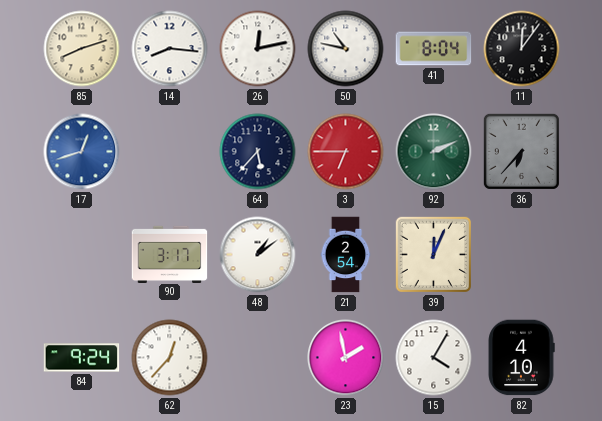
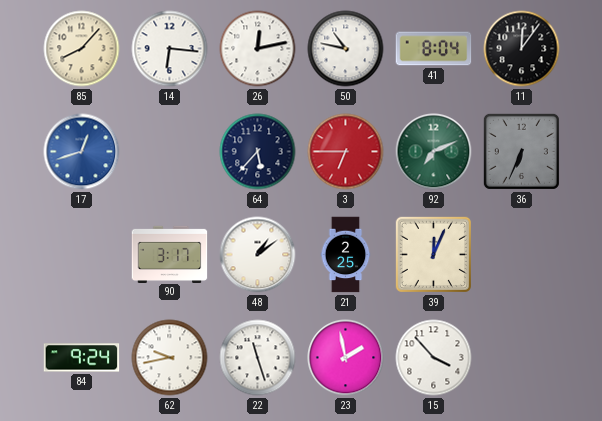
85: 8:12 -> 8:07
14: 8:16 -> 6:16
92: 2:11 -> 7:11
36: 6:37 -> 6:34
21: 2:54 -> 2:25
62: 12:37 -> 9:43
22: none -> 11:27
15: 4:05 -> 3:53
82: 4:10 -> none
